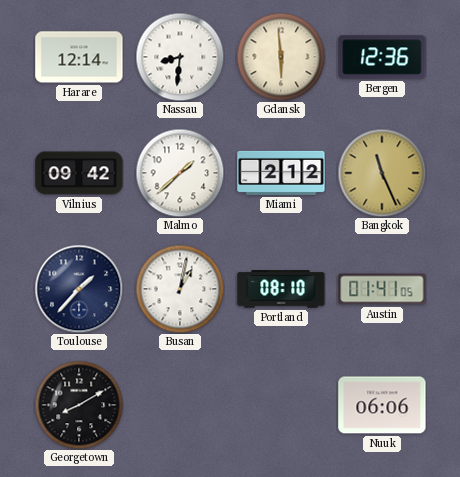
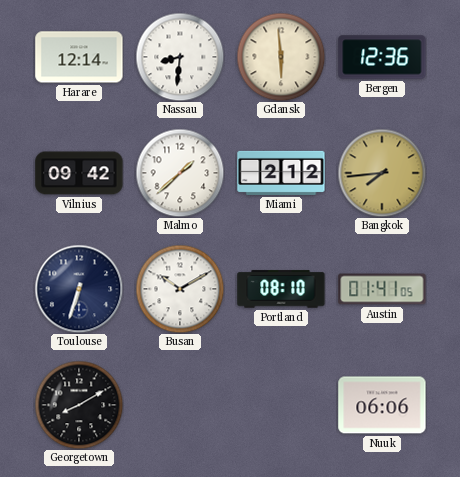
Bangkok: 11:26 -> 7:44
Toulouse: 1:37 -> 6:33
Busan: 1:02 -> 10:10
